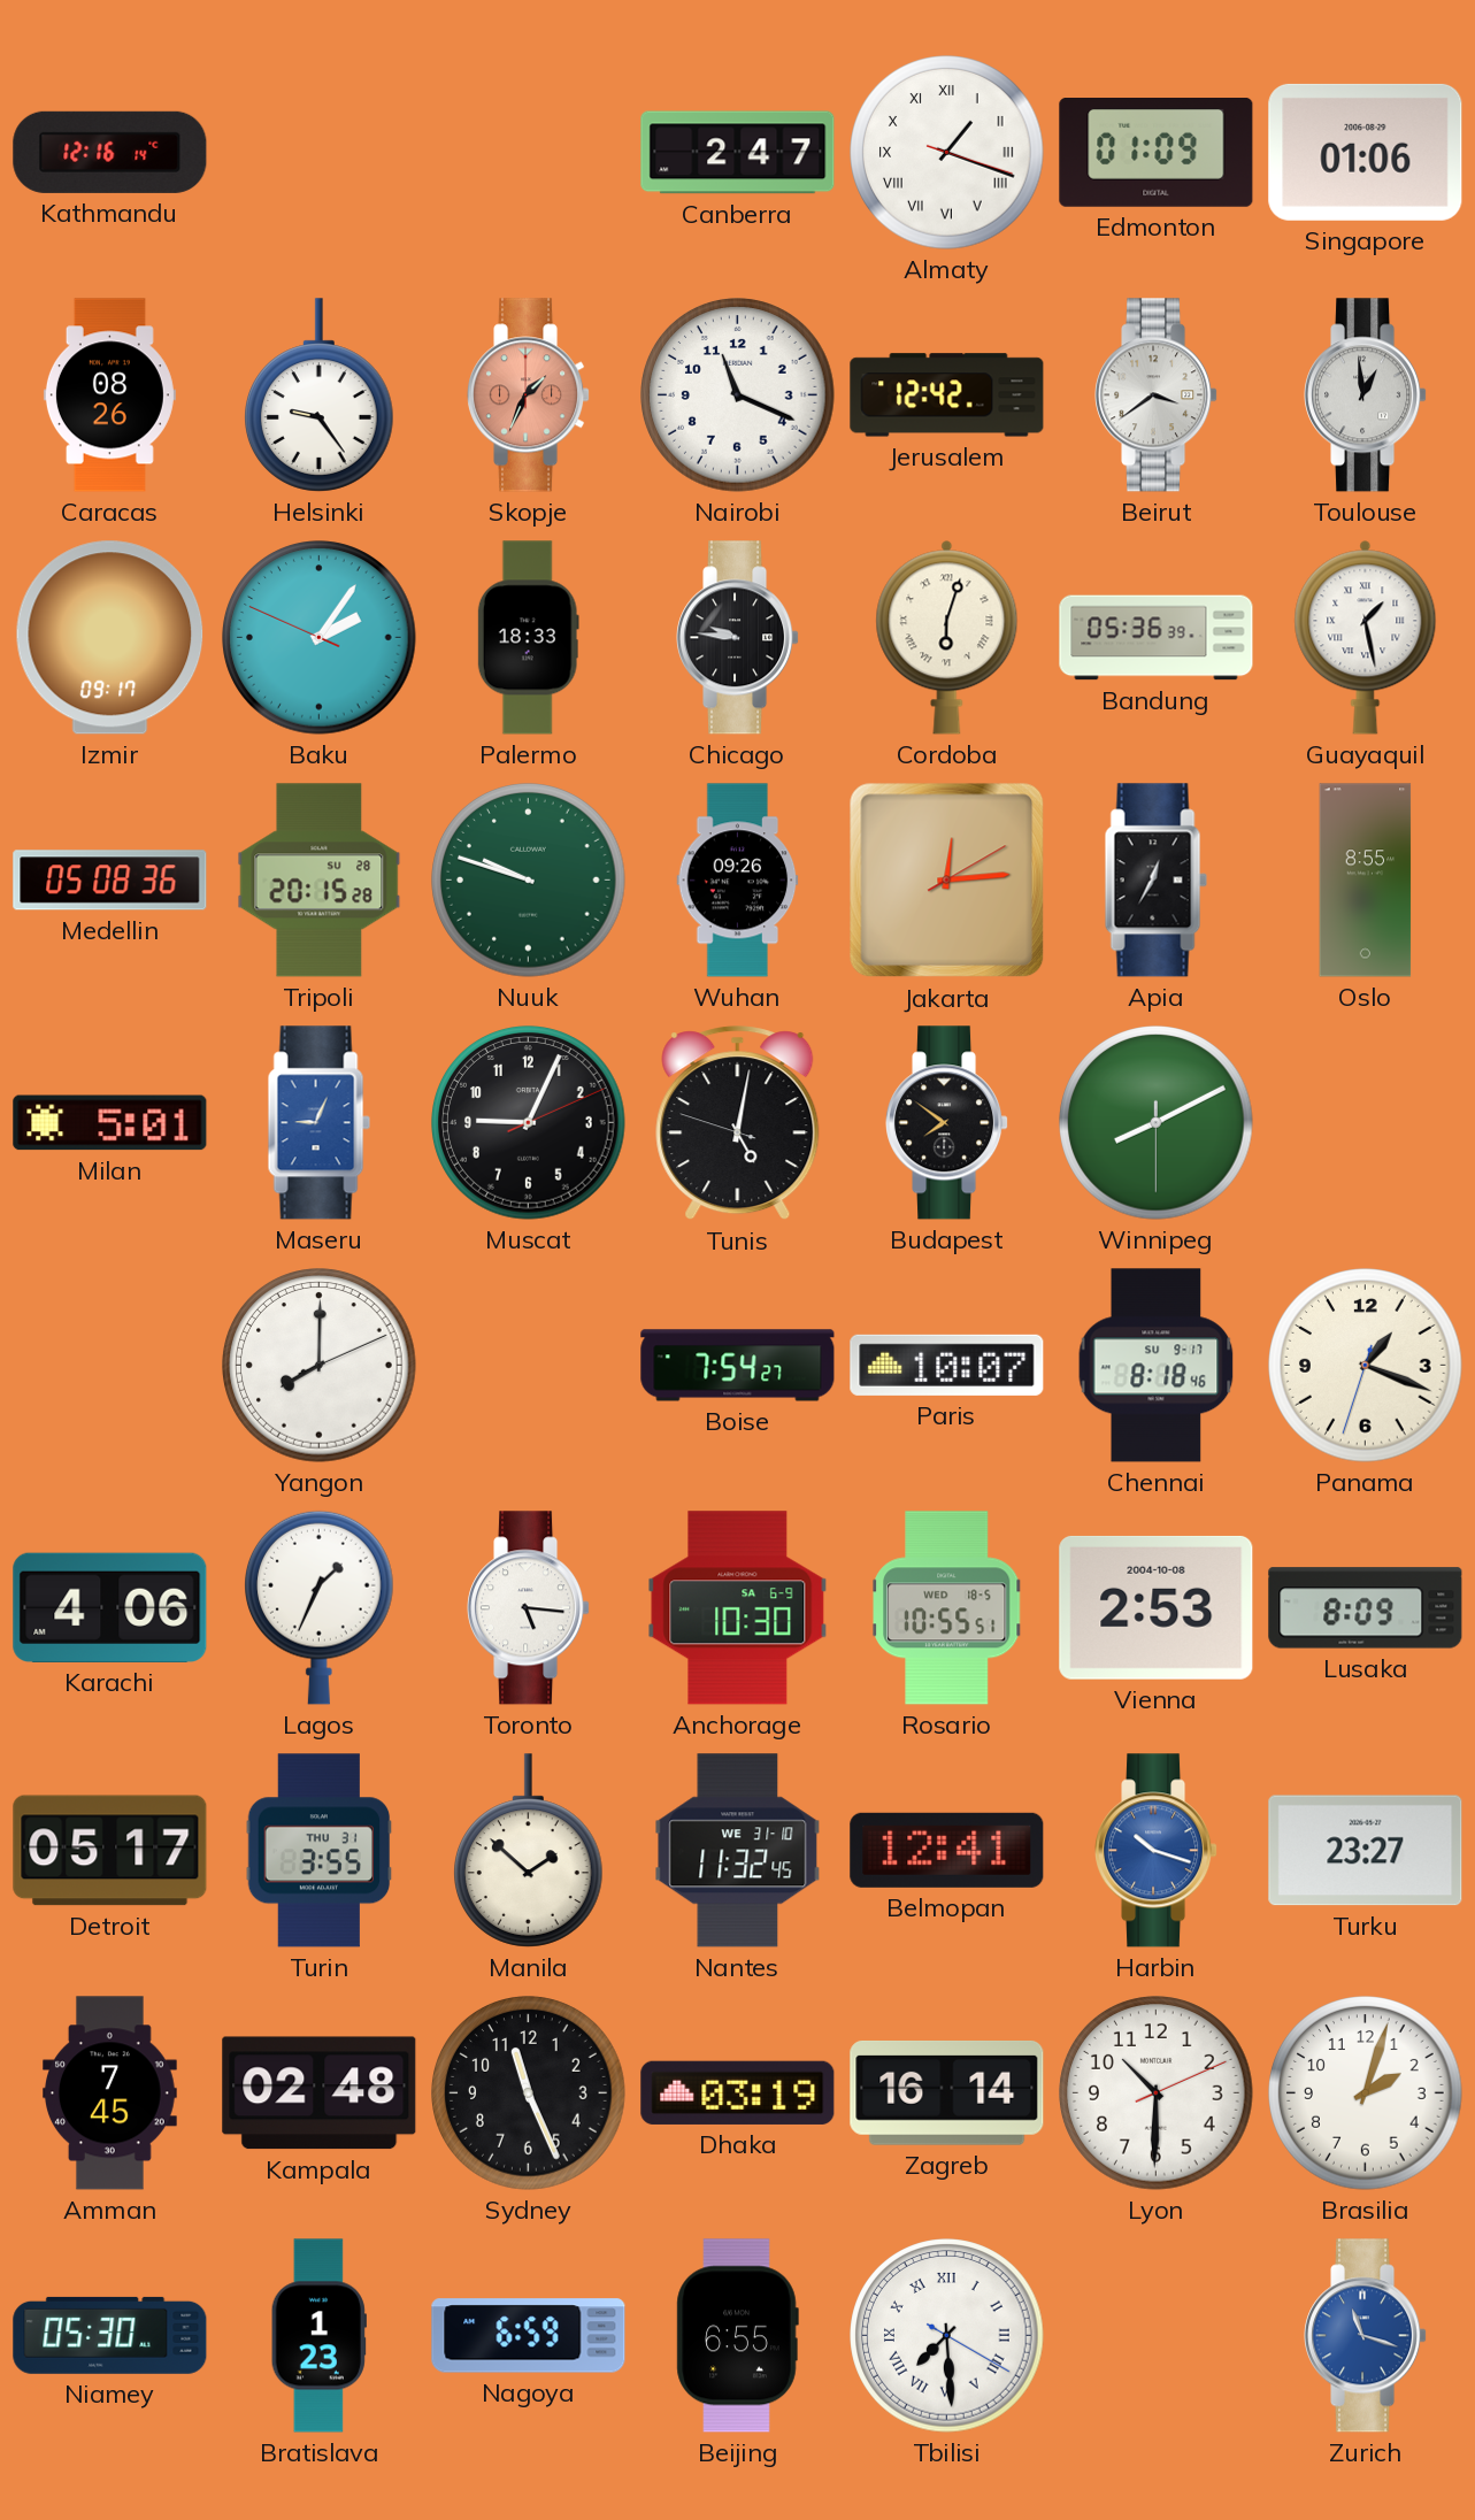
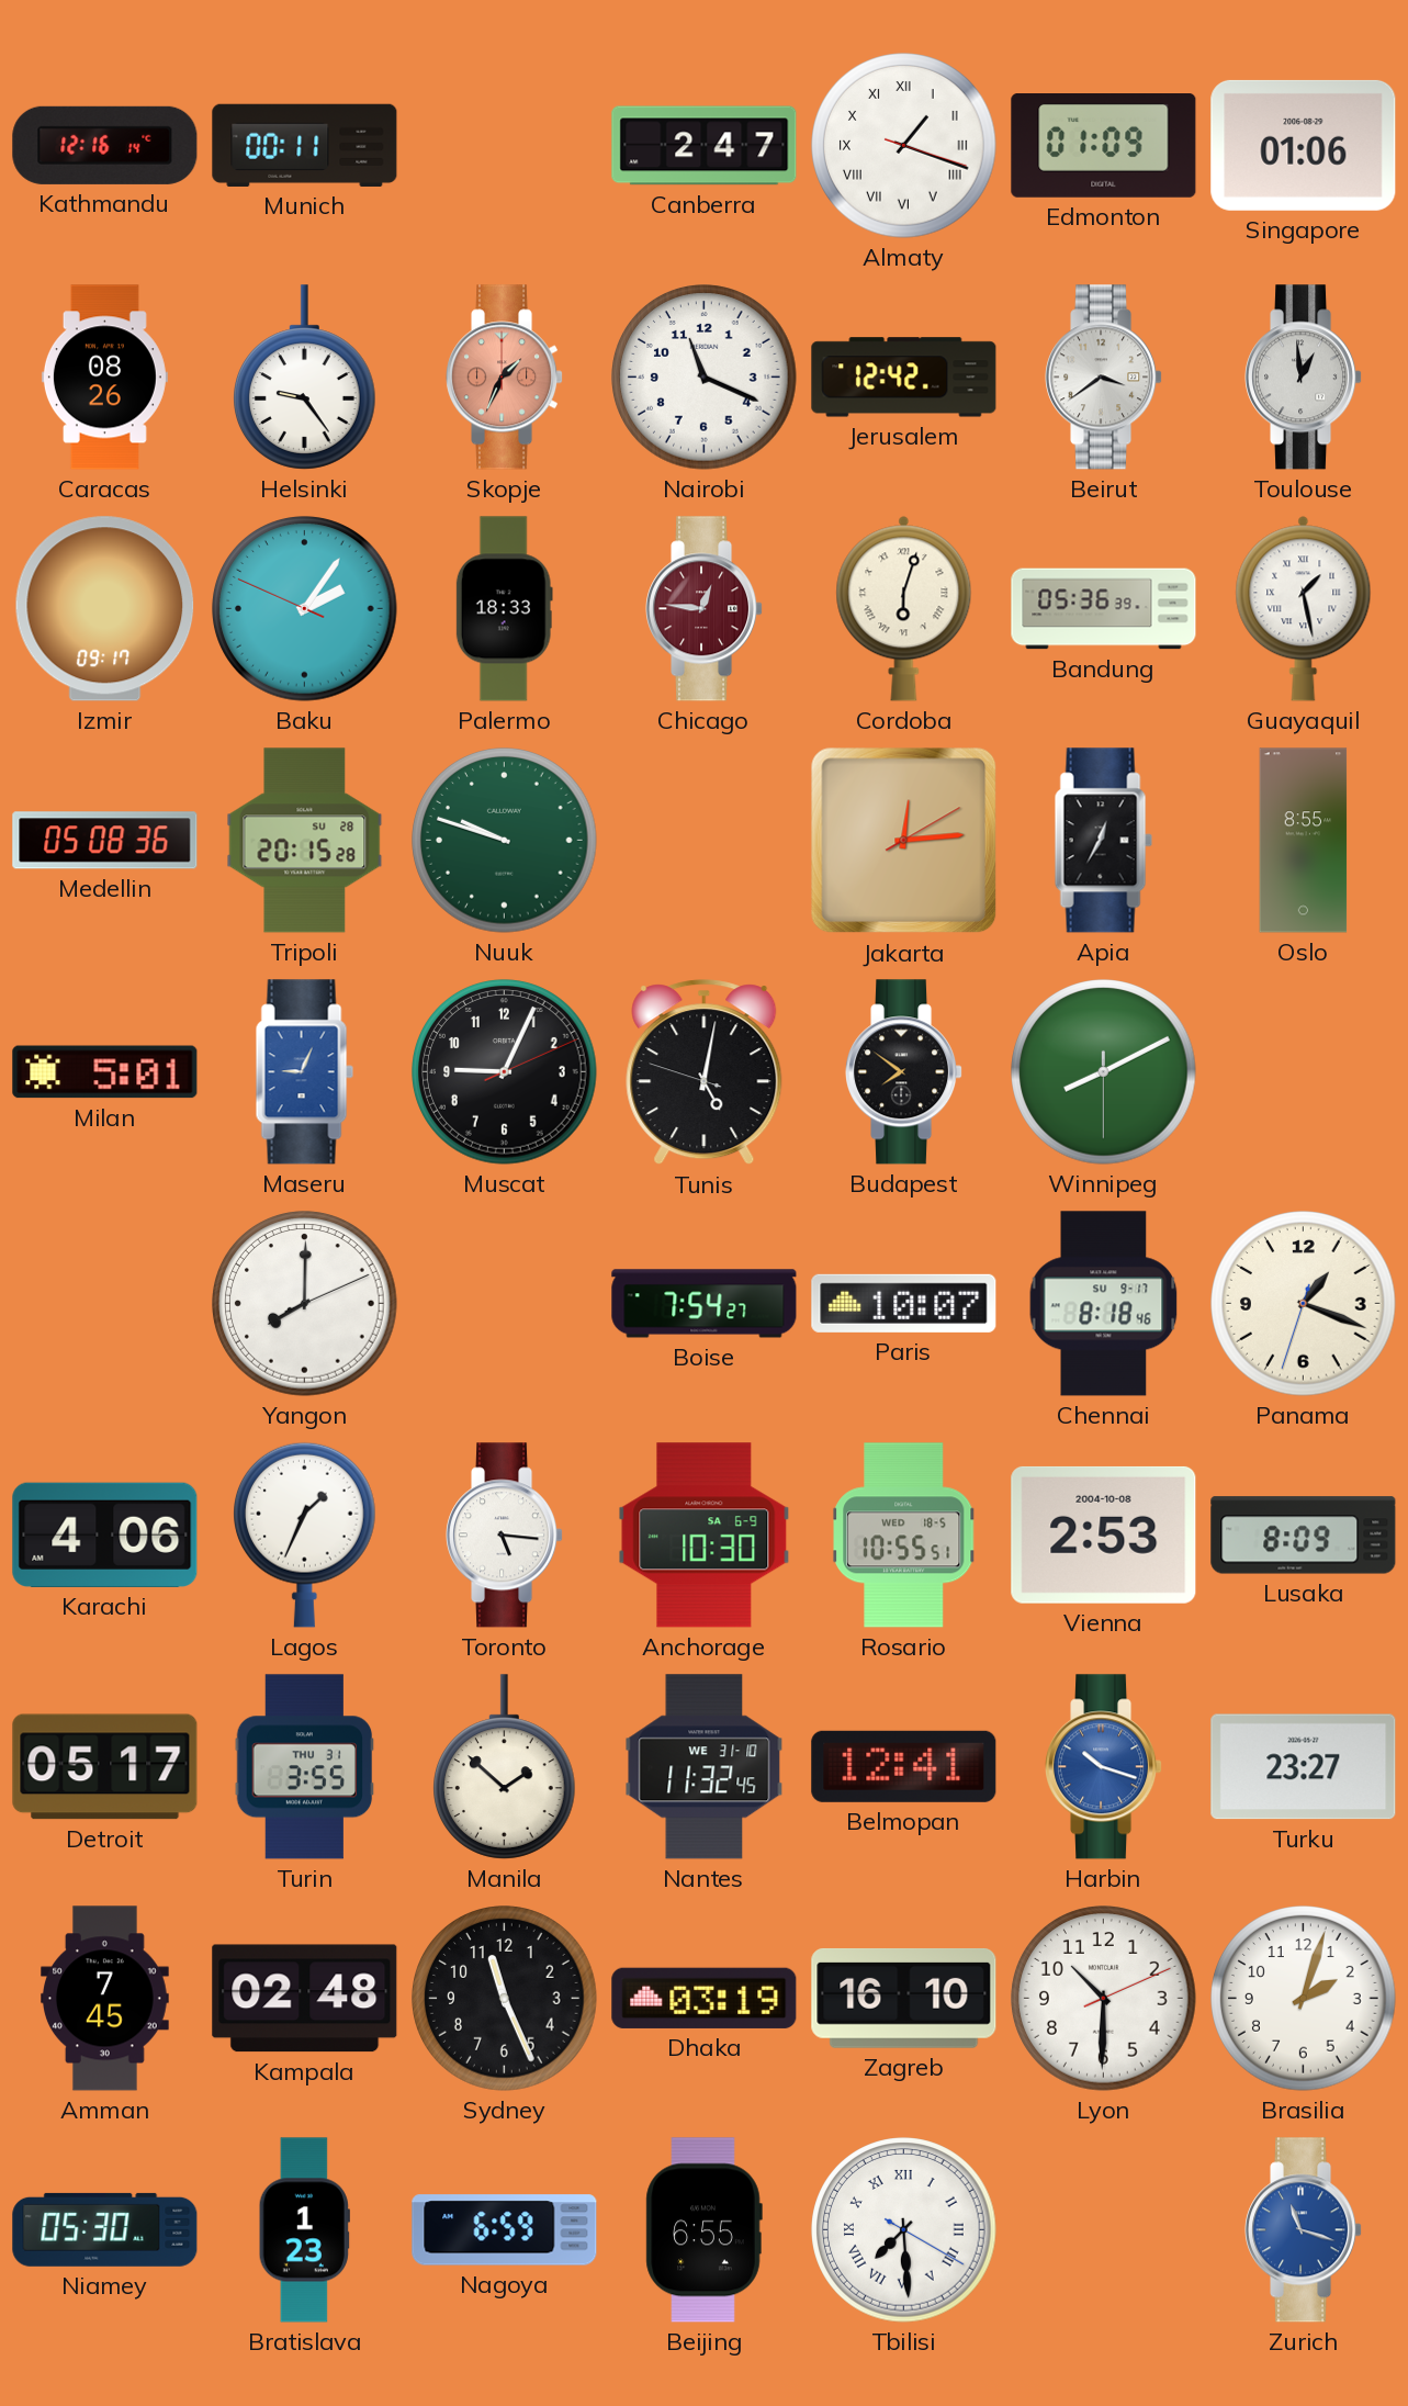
Munich: none -> 00:11
Chicago: 9:46 -> 12:46
Chicago dial: black -> burgundy
Wuhan: 09:26 -> none
Zagreb: 16:14 -> 16:10
